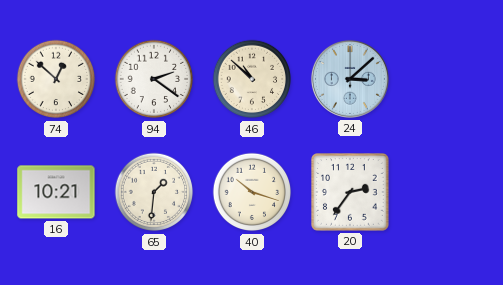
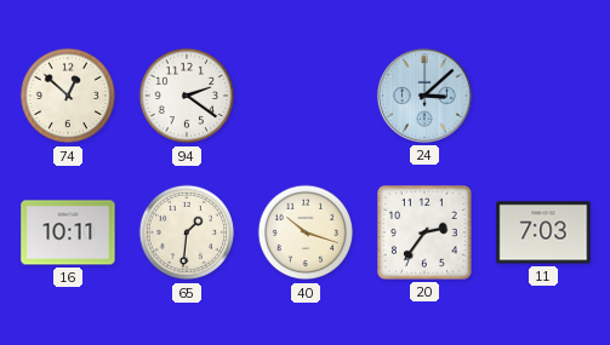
46: 10:52 -> none
16: 10:21 -> 10:11
11: none -> 7:03
